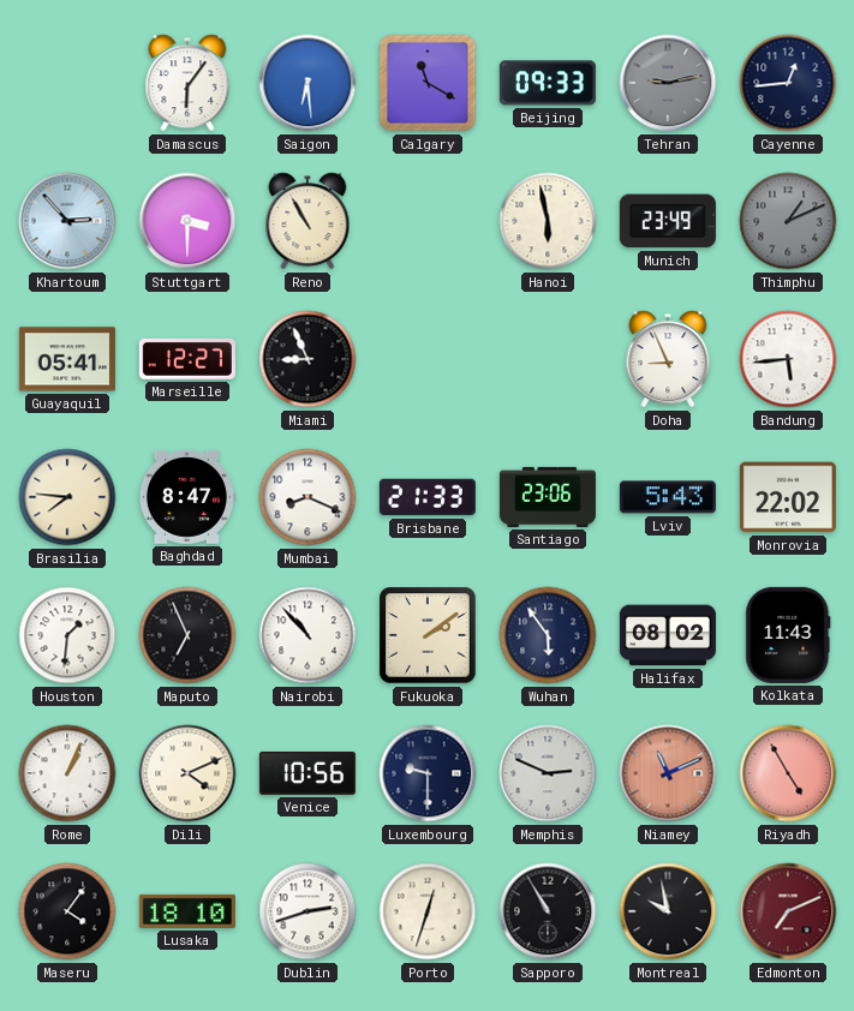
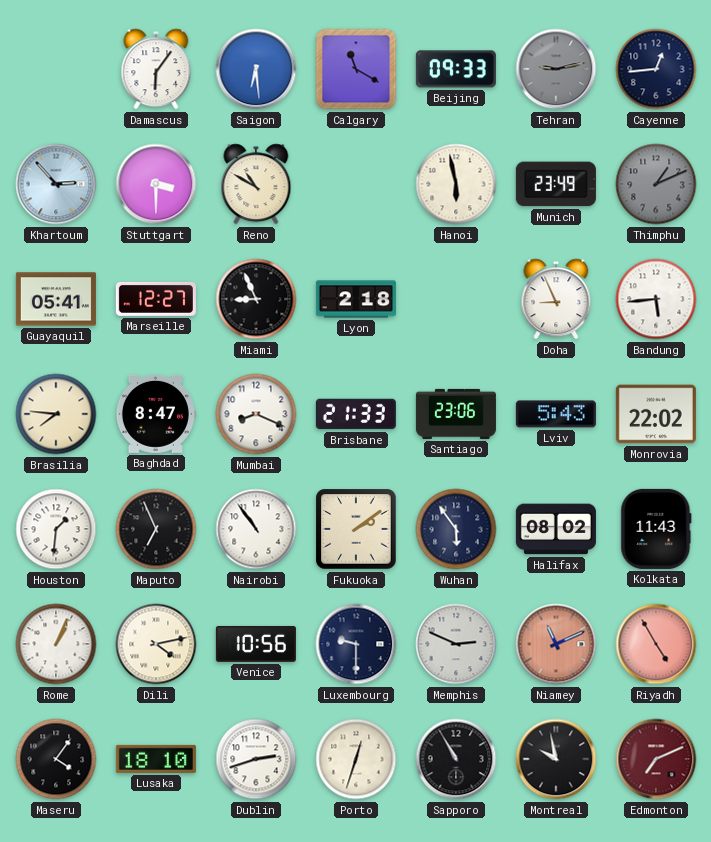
Reno: 10:55 -> 10:50
Lyon: none -> 2:18
Nairobi: 10:53 -> 10:54
Dili: 4:11 -> 4:13
